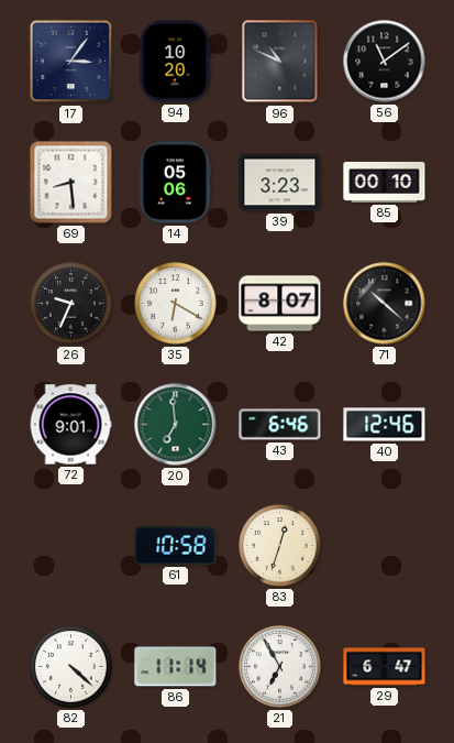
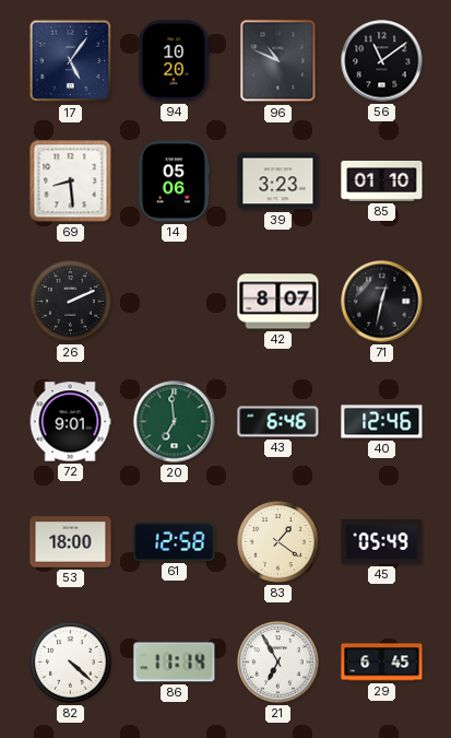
17: 3:06 -> 5:06
85: 00:10 -> 01:10
26: 9:34 -> 2:11
35: 6:20 -> none
71: 10:22 -> 12:32
53: none -> 18:00
61: 10:58 -> 12:58
83: 12:33 -> 1:21
45: none -> 05:49
29: 6:47 -> 6:45
